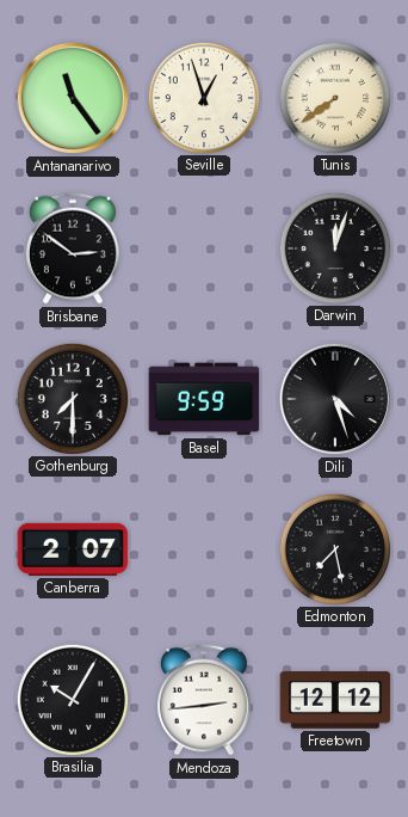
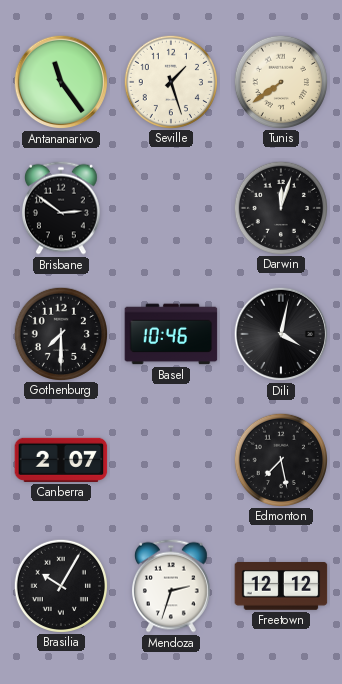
Seville: 12:57 -> 1:27
Basel: 9:59 -> 10:46
Dili: 4:27 -> 4:02
Mendoza: 2:44 -> 2:33
